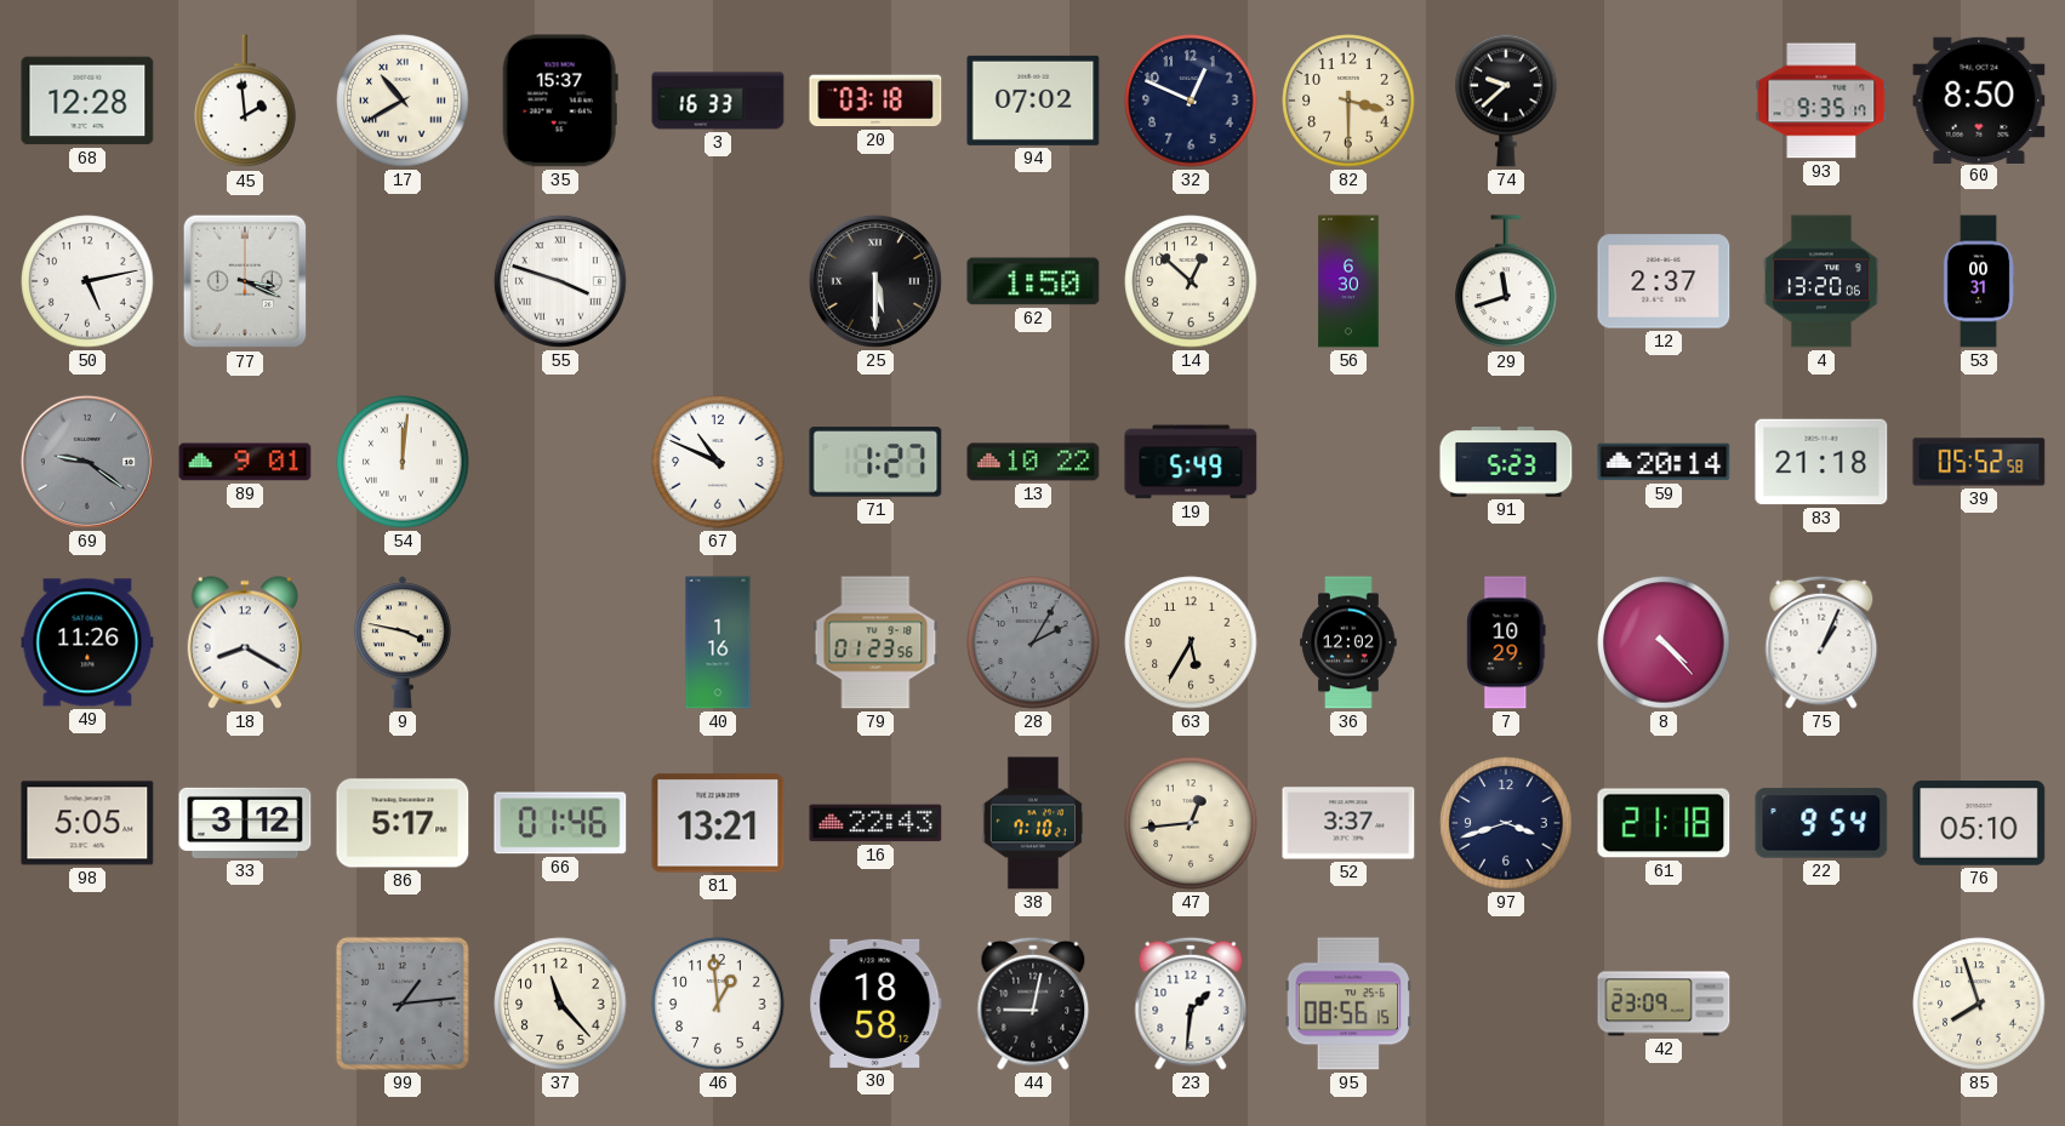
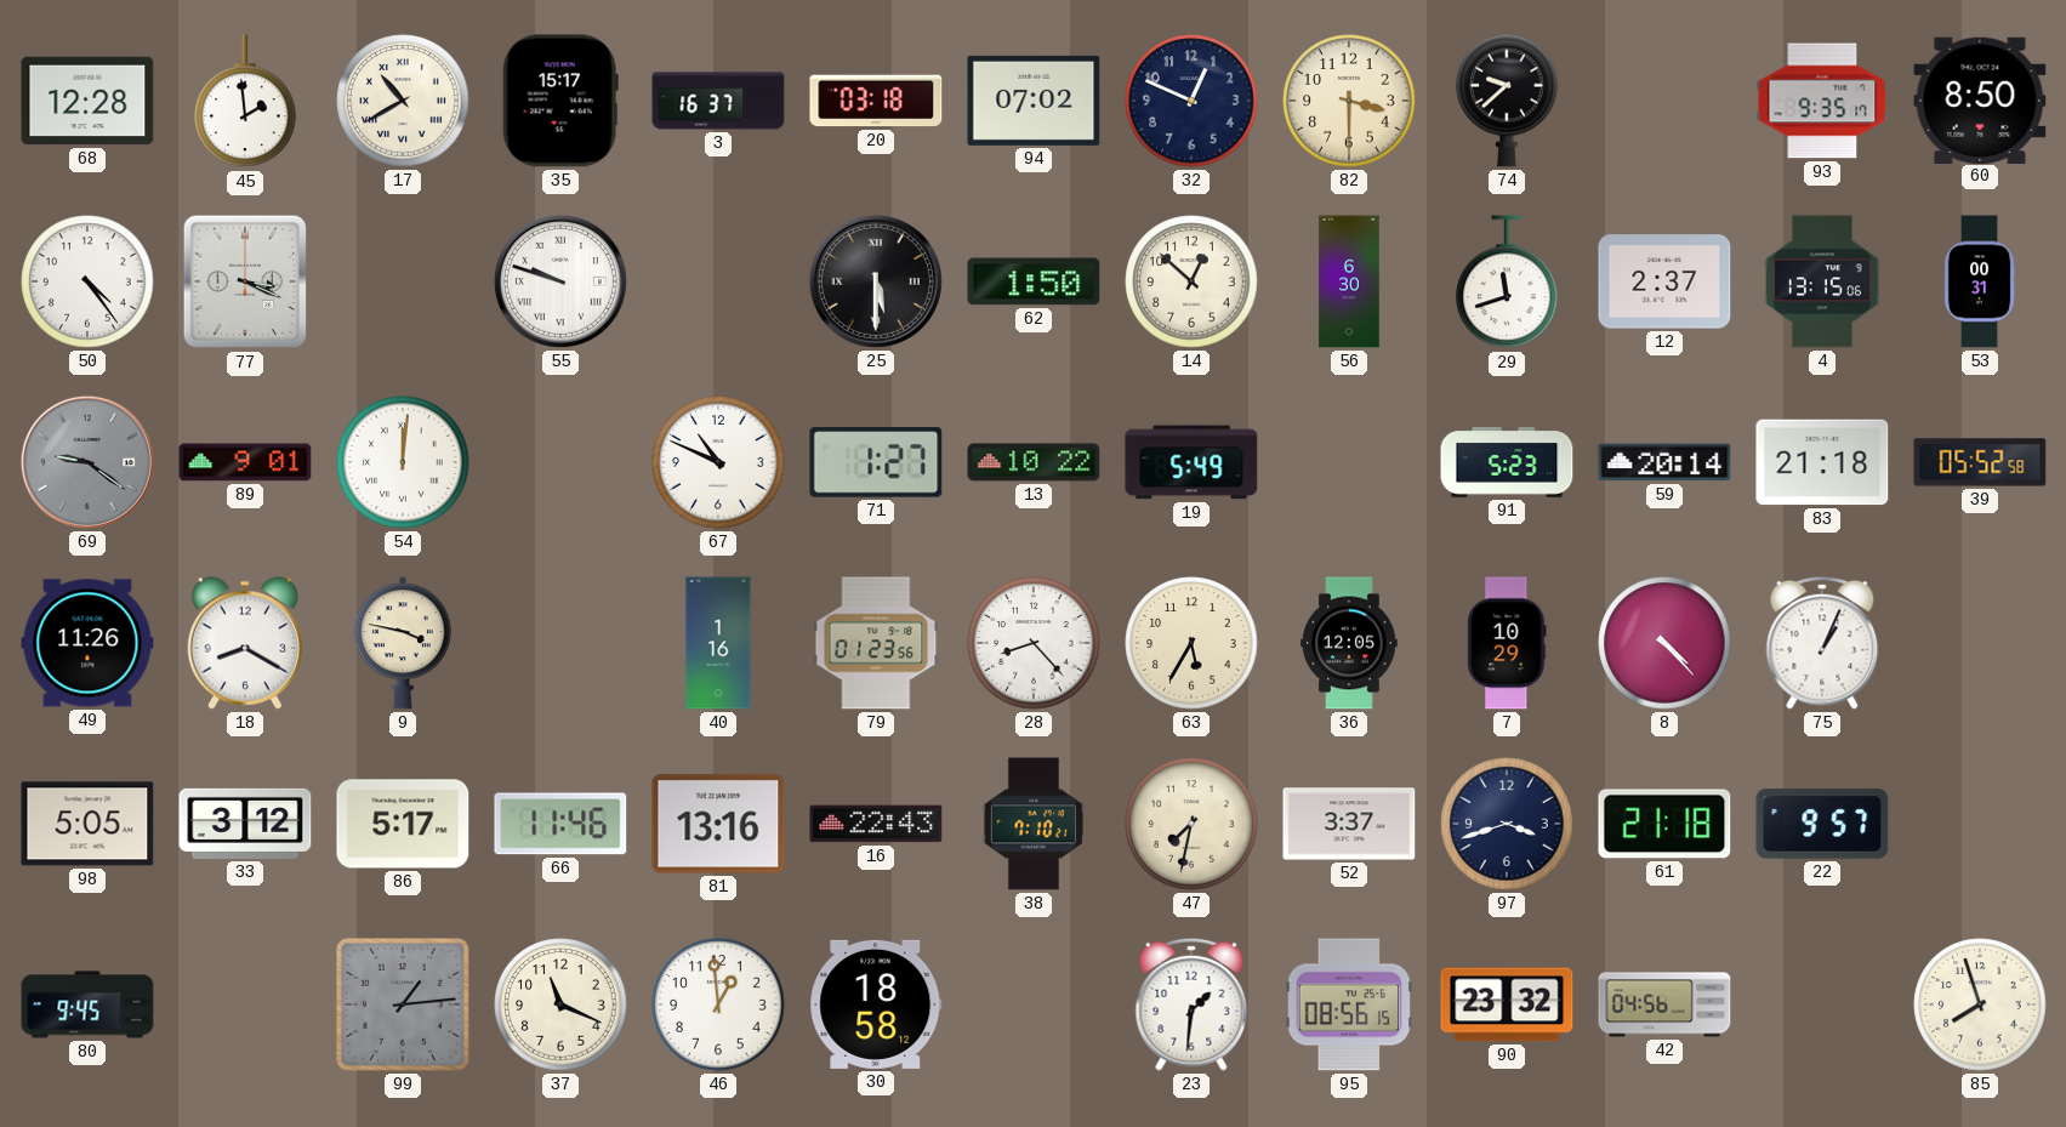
35: 15:37 -> 15:17
3: 16:33 -> 16:37
50: 5:13 -> 4:24
55: 3:48 -> 9:48
4: 13:20 -> 13:15
28: 2:05 -> 8:23
28 dial: grey -> white
36: 12:02 -> 12:05
66: 01:46 -> 11:46
81: 13:21 -> 13:16
47: 12:44 -> 7:32
22: 9:54 -> 9:57
76: 05:10 -> none
80: none -> 9:45
37: 11:23 -> 11:19
44: 9:02 -> none
90: none -> 23:32
42: 23:09 -> 04:56
